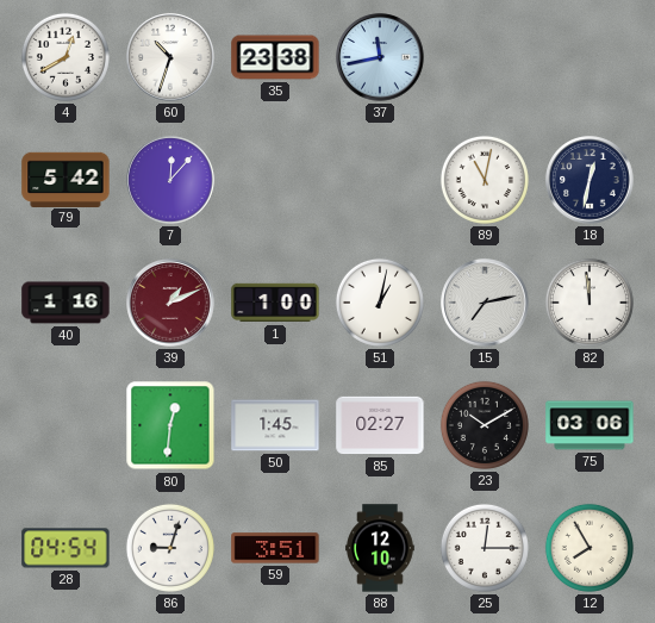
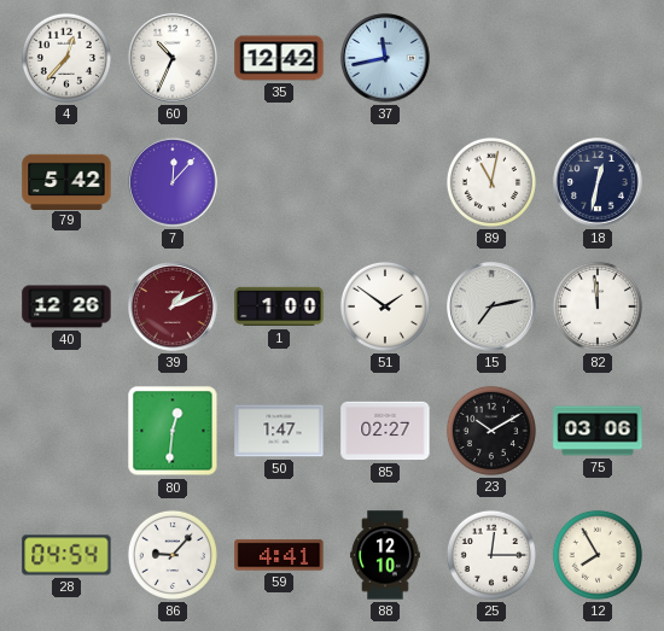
4: 12:40 -> 12:37
60: 10:33 -> 10:34
35: 23:38 -> 12:42
40: 1:16 -> 12:26
51: 1:02 -> 1:51
50: 1:45 -> 1:47
86: 9:03 -> 9:07
59: 3:51 -> 4:41
